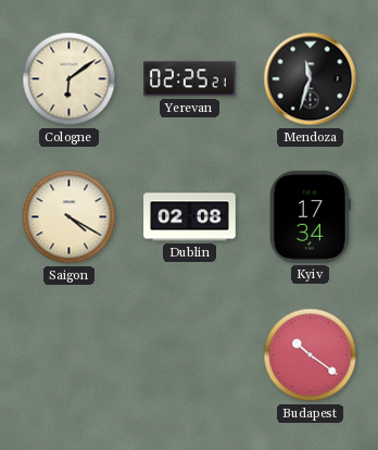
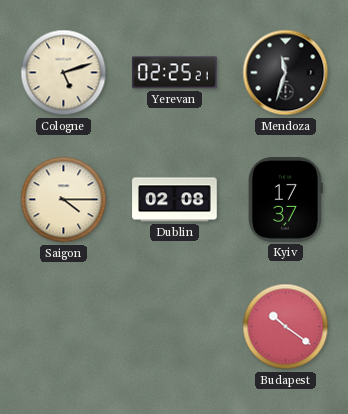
Cologne: 6:09 -> 5:12
Saigon: 4:20 -> 4:15
Kyiv: 17:34 -> 17:37
